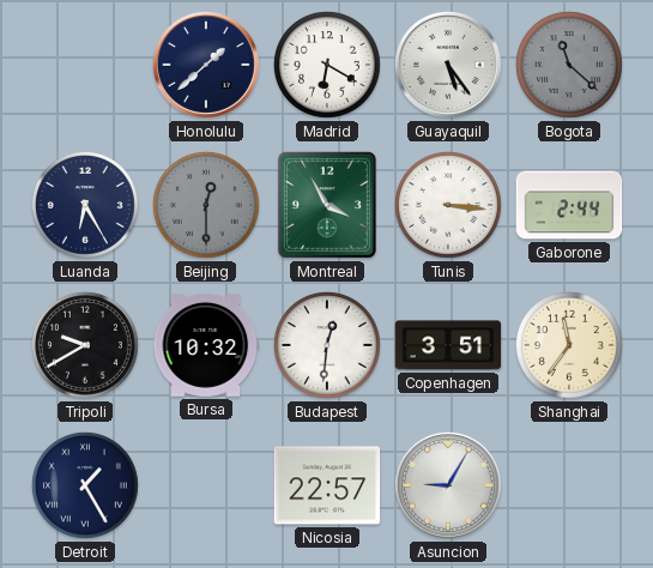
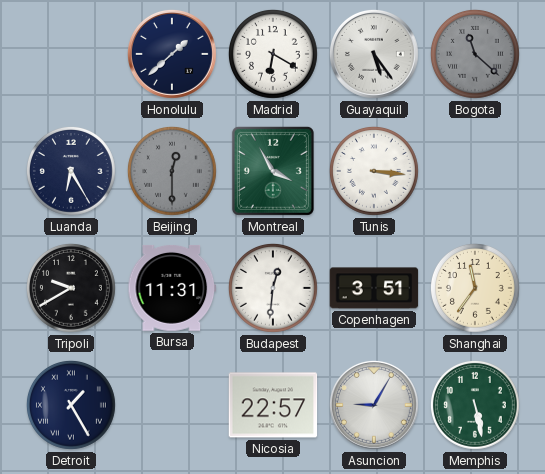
Gaborone: 2:44 -> none
Bursa: 10:32 -> 11:31
Memphis: none -> 5:28
